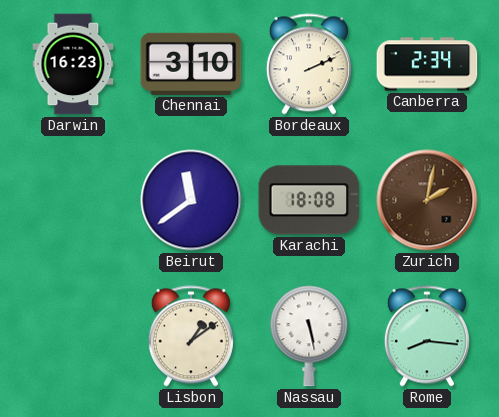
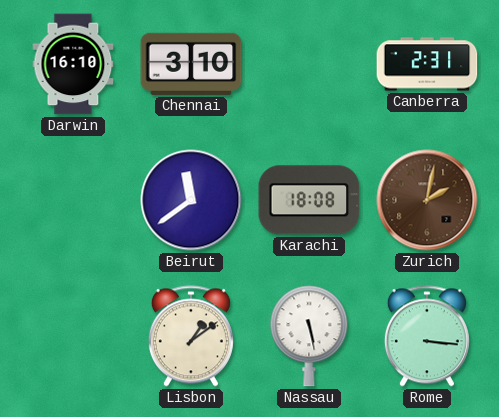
Darwin: 16:23 -> 16:10
Bordeaux: 2:11 -> none
Canberra: 2:34 -> 2:31
Rome: 8:16 -> 3:16
